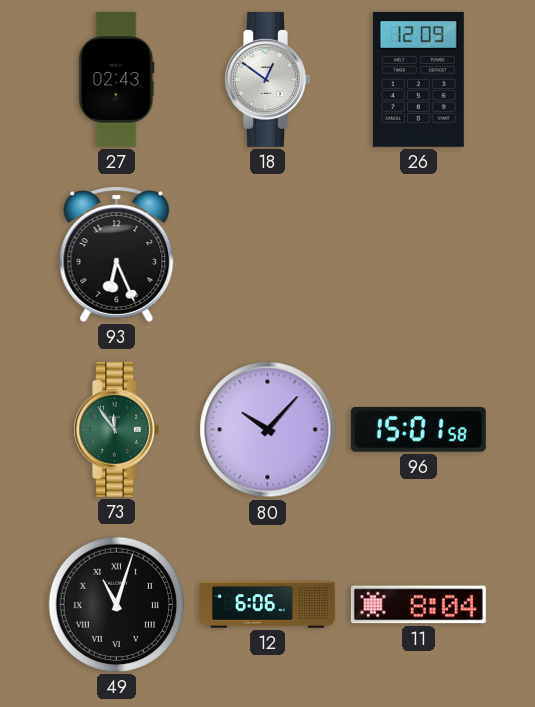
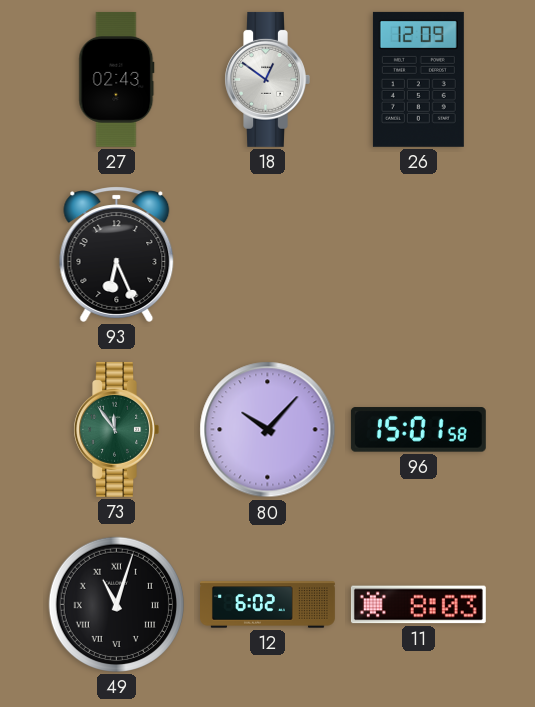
12: 6:06 -> 6:02
11: 8:04 -> 8:03
